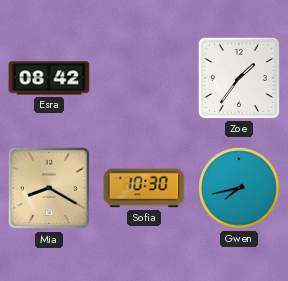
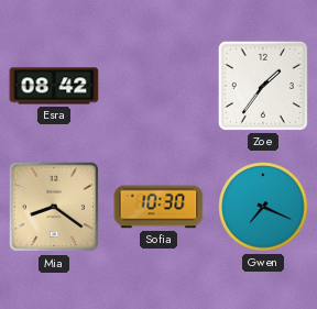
Mia: 8:20 -> 8:21
Gwen: 7:43 -> 7:19
